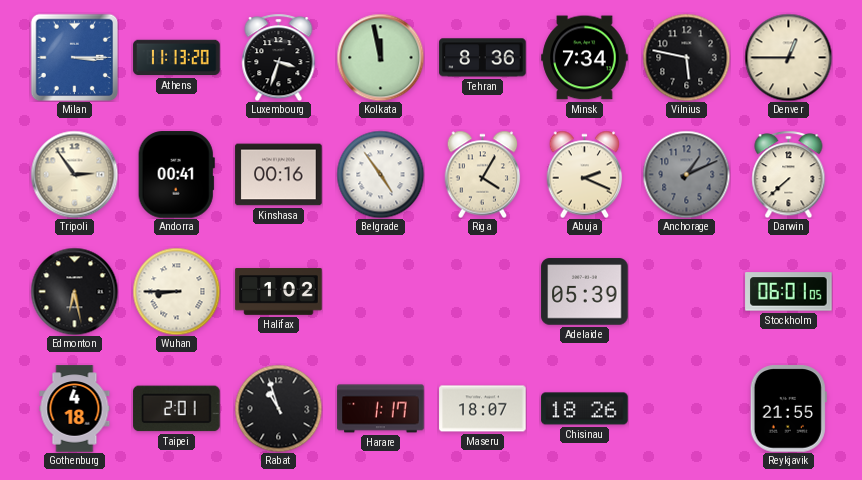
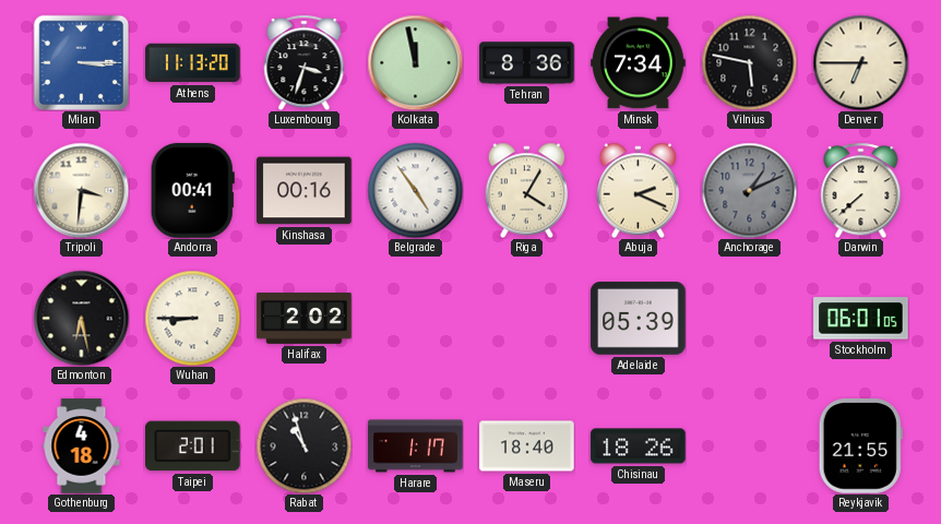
Denver: 12:45 -> 6:45
Tripoli: 2:54 -> 3:31
Halifax: 1:02 -> 2:02
Maseru: 18:07 -> 18:40
